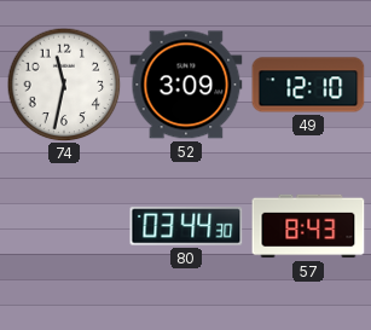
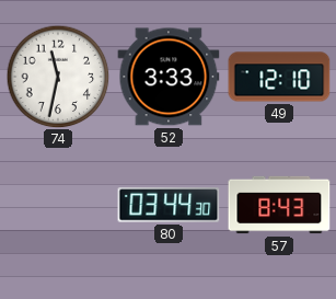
52: 3:09 -> 3:33
